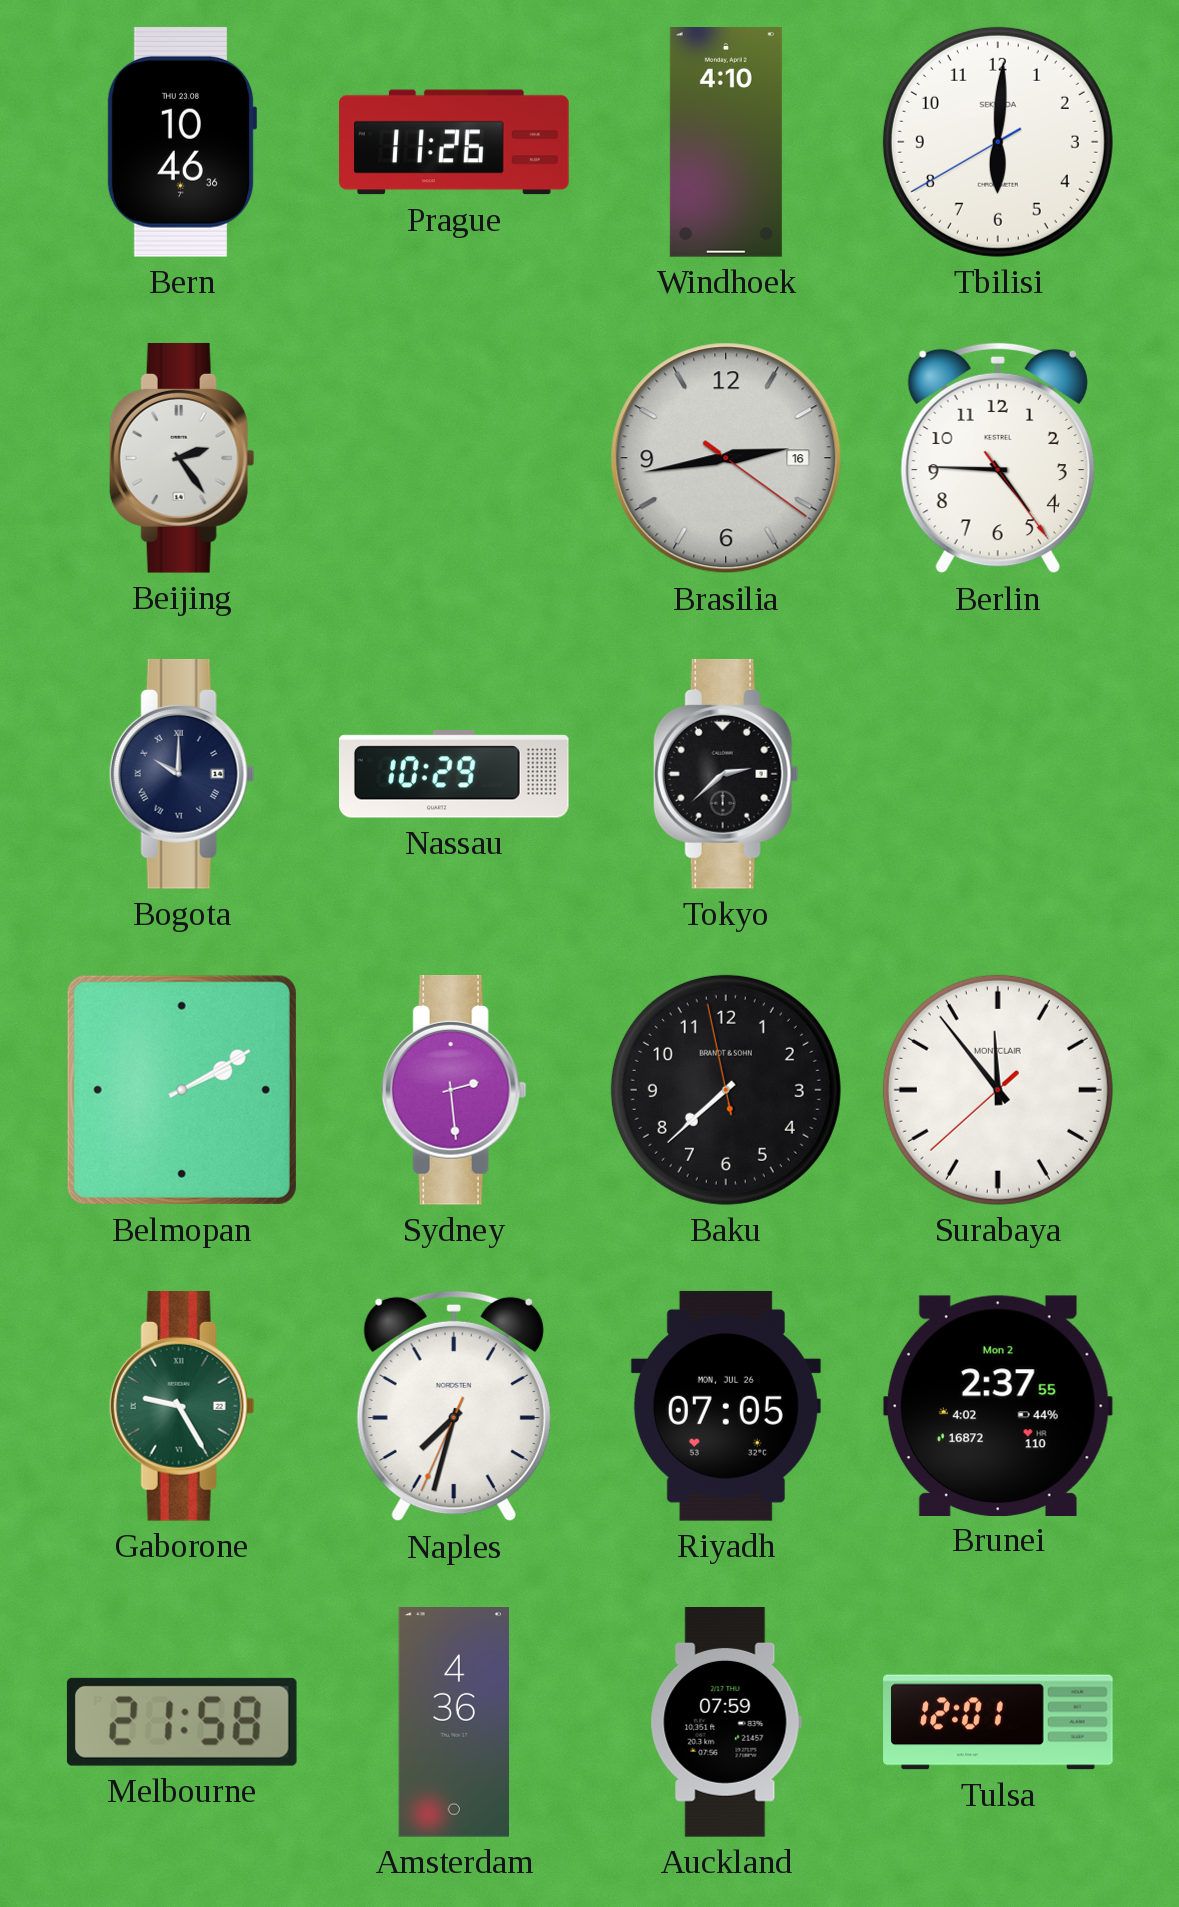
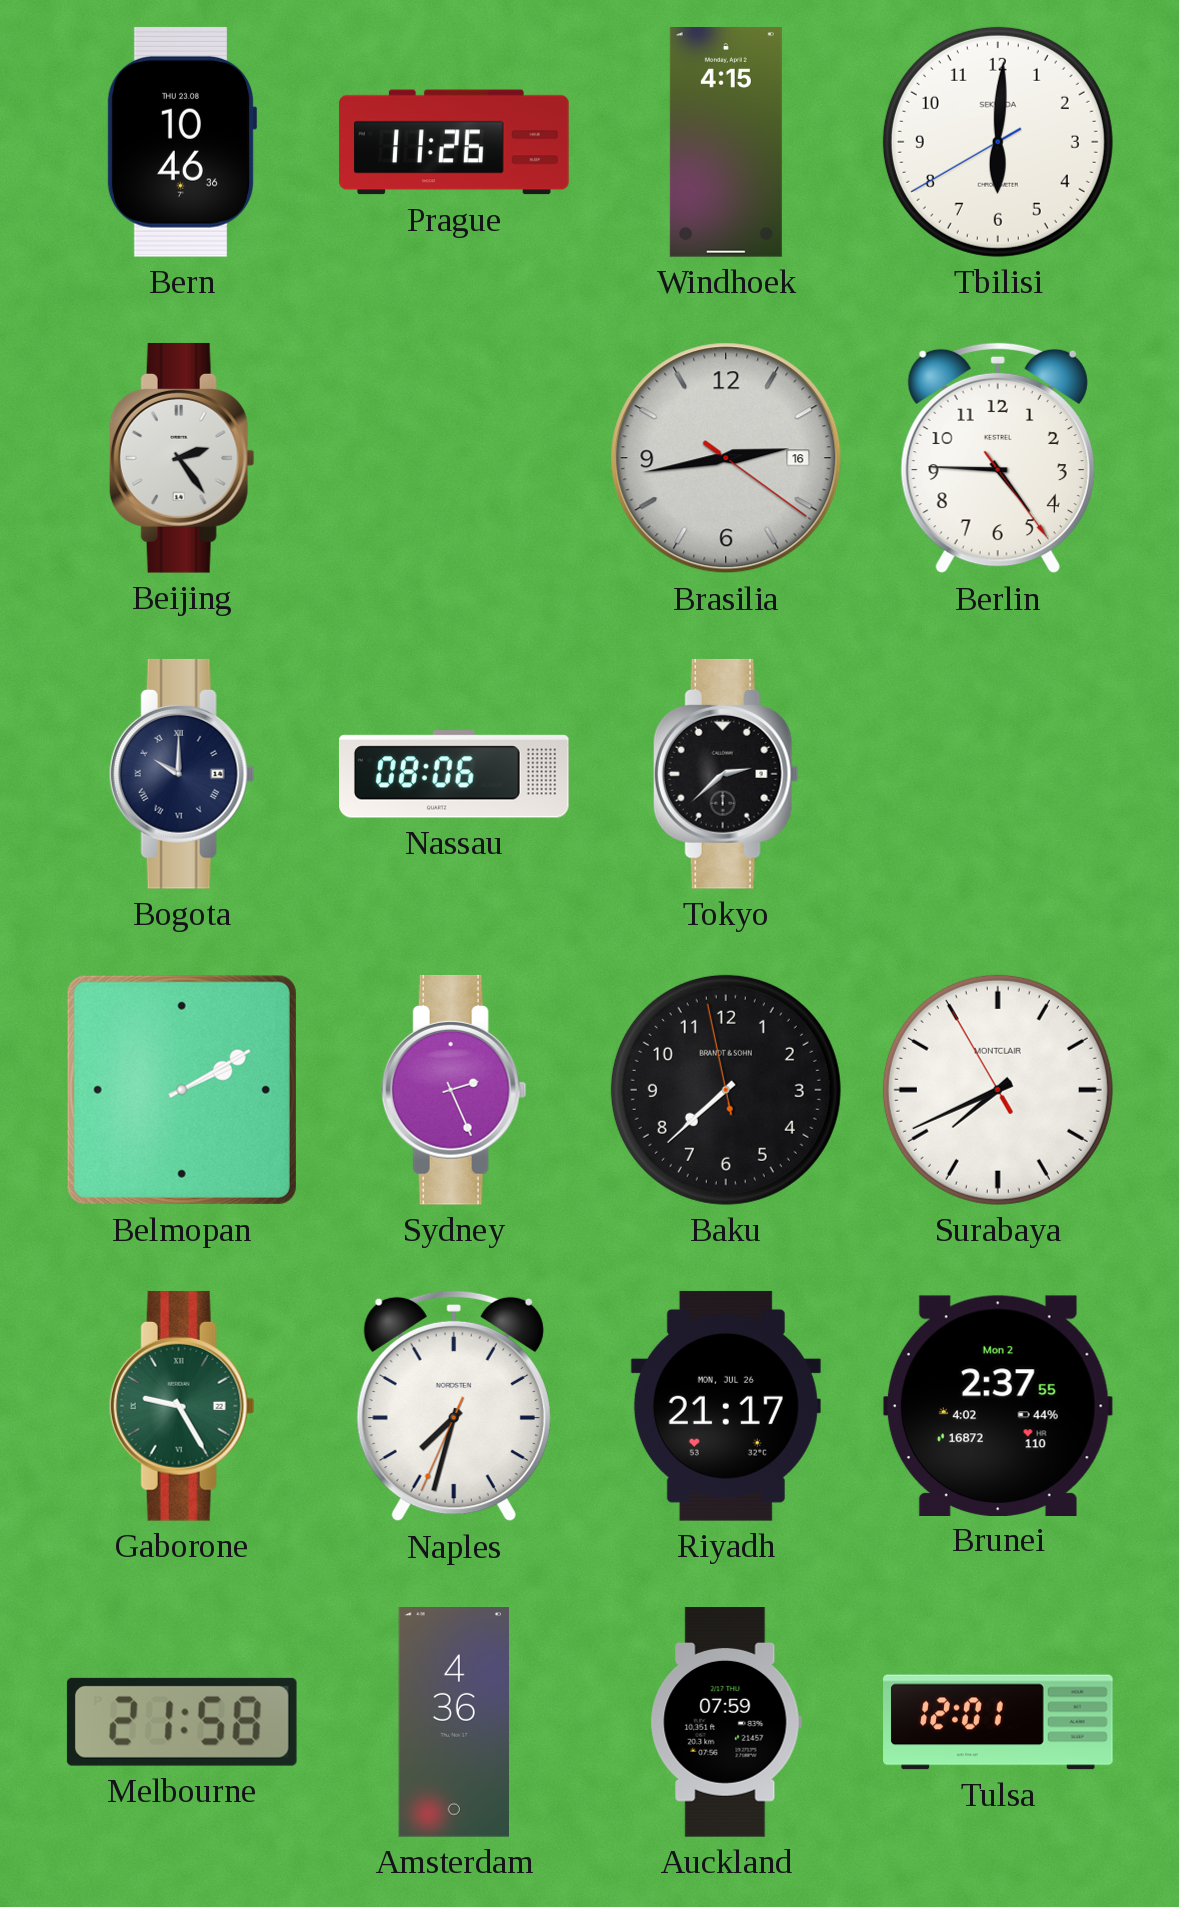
Windhoek: 4:10 -> 4:15
Nassau: 10:29 -> 08:06
Sydney: 2:29 -> 2:26
Surabaya: 11:53 -> 7:40
Riyadh: 07:05 -> 21:17
